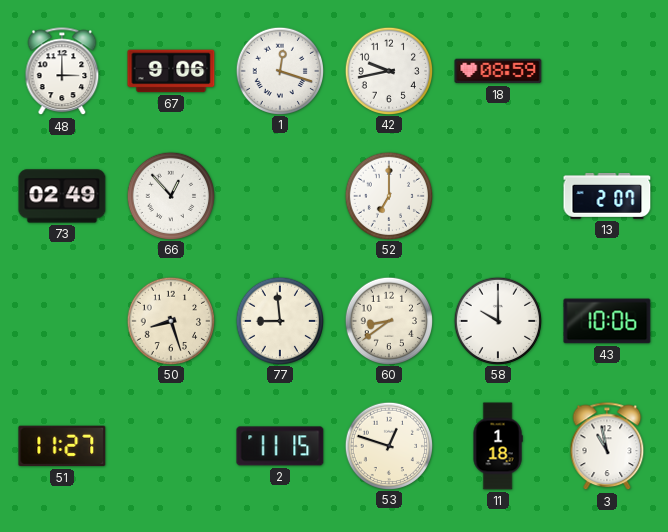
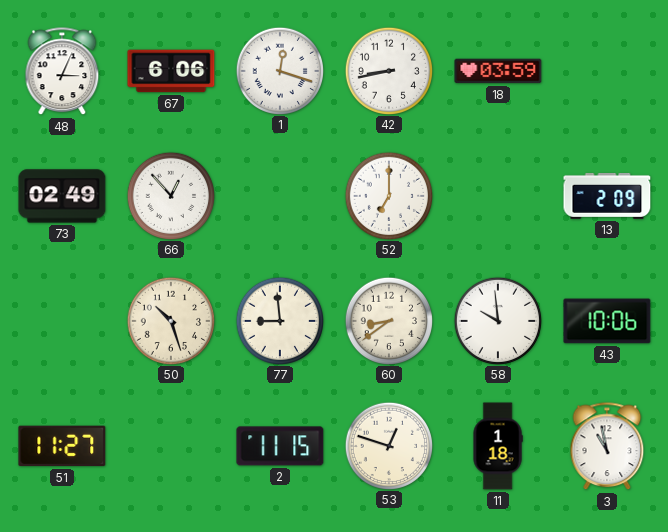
48: 3:00 -> 3:04
67: 9:06 -> 6:06
42: 9:43 -> 8:43
18: 08:59 -> 03:59
13: 2:07 -> 2:09
50: 8:27 -> 10:27
58: 10:00 -> 9:59
